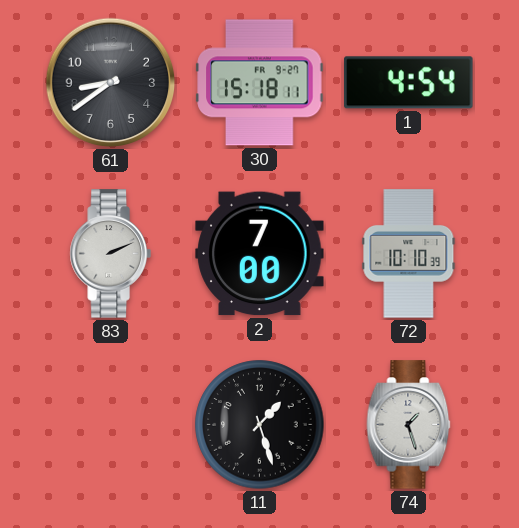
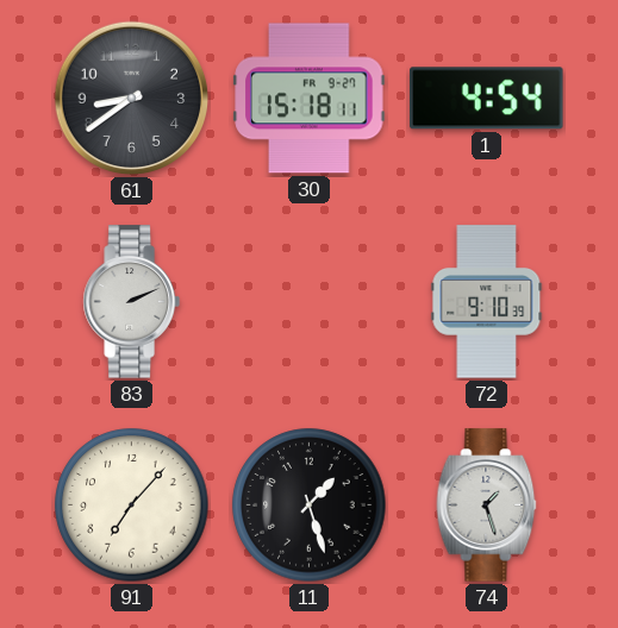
2: 7:00 -> none
72: 10:10 -> 9:10
91: none -> 7:07
